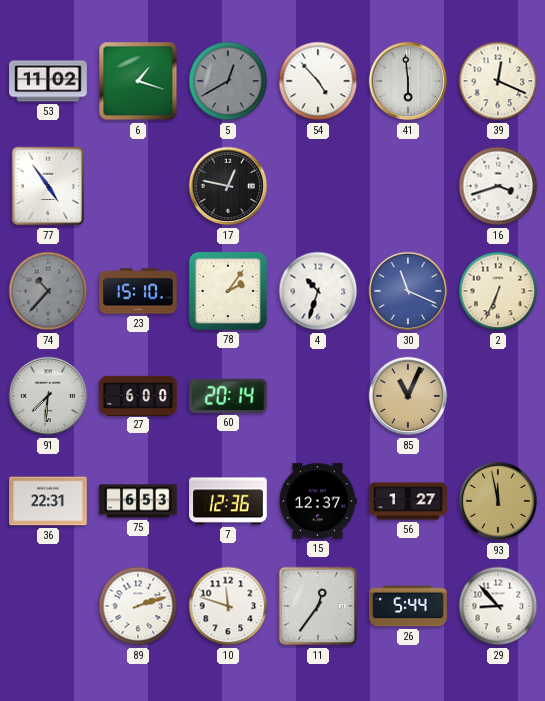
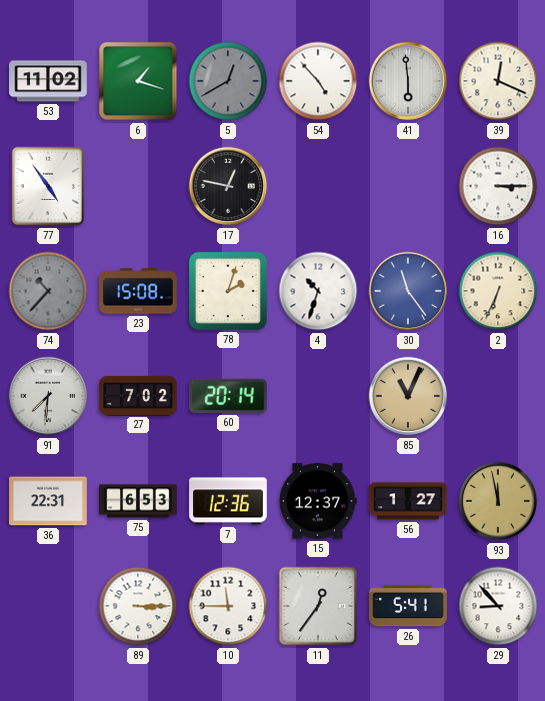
16: 3:42 -> 3:15
23: 15:10 -> 15:08
78: 2:06 -> 2:03
30: 11:19 -> 11:24
27: 6:00 -> 7:02
89: 2:12 -> 3:15
10: 11:48 -> 11:45
26: 5:44 -> 5:41
